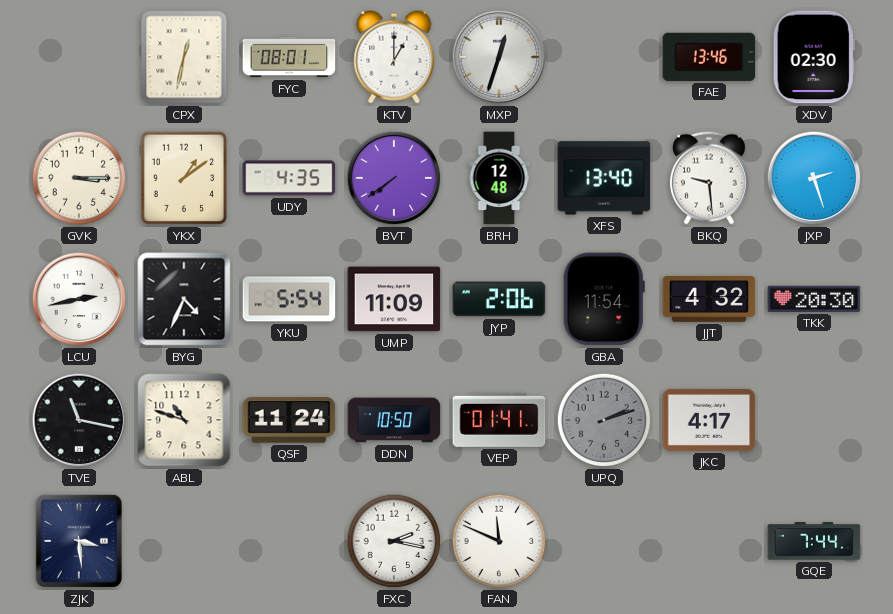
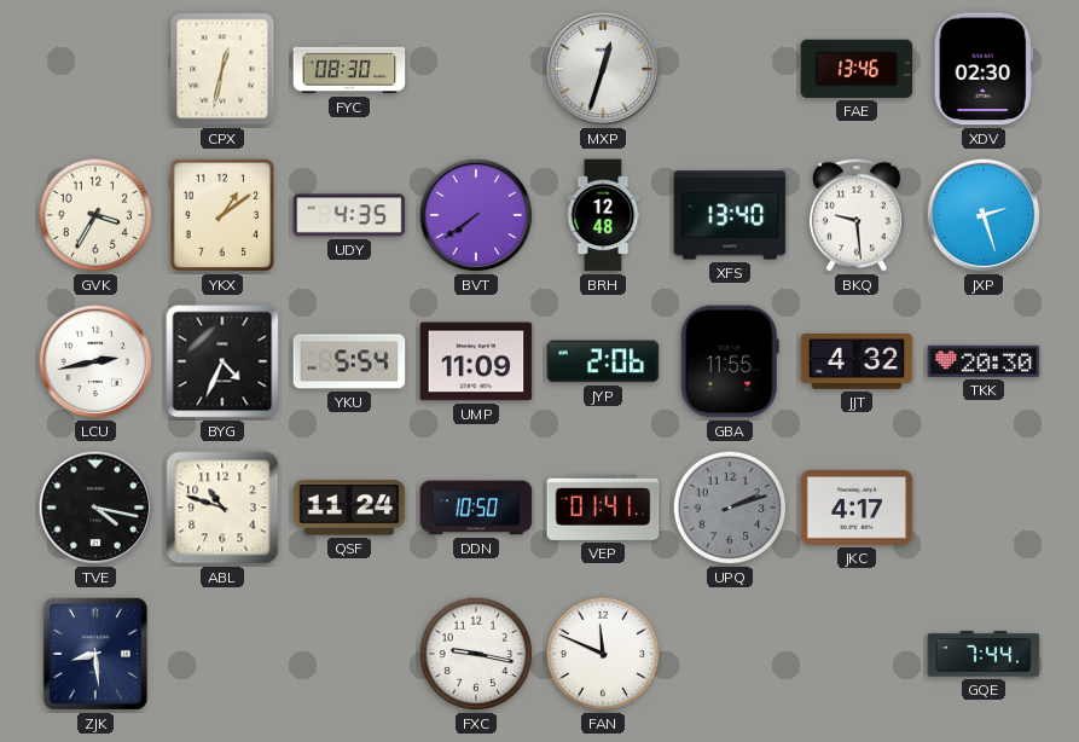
FYC: 08:01 -> 08:30
KTV: 1:00 -> none
GVK: 3:15 -> 3:35
GBA: 11:54 -> 11:55
TVE: 11:17 -> 4:17
ZJK: 3:29 -> 8:29
FXC: 2:17 -> 9:17
